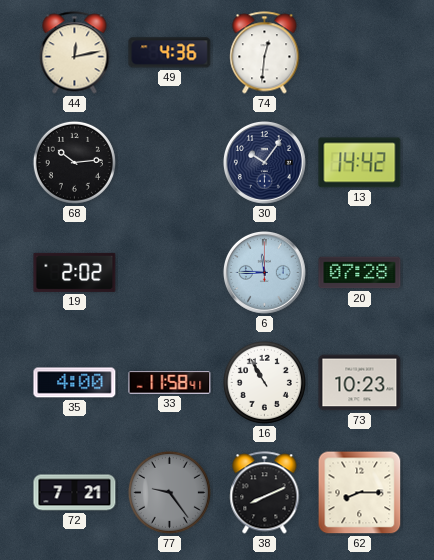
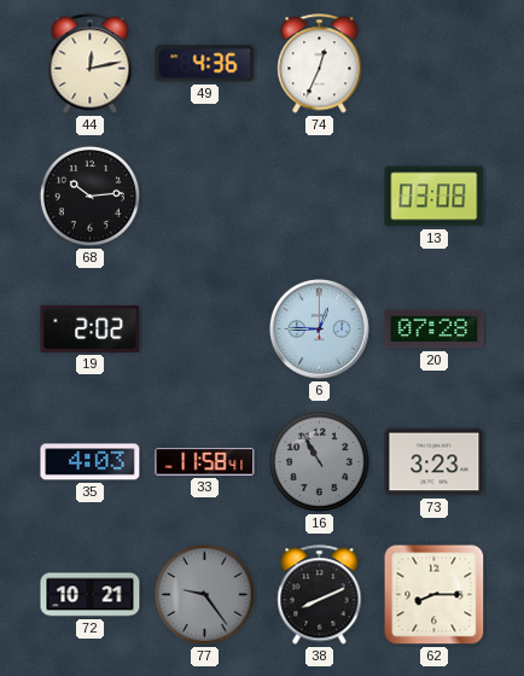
74: 12:31 -> 12:34
30: 10:06 -> none
13: 14:42 -> 03:08
6: 11:45 -> 12:45
35: 4:00 -> 4:03
16 dial: white -> grey
73: 10:23 -> 3:23
72: 7:21 -> 10:21
